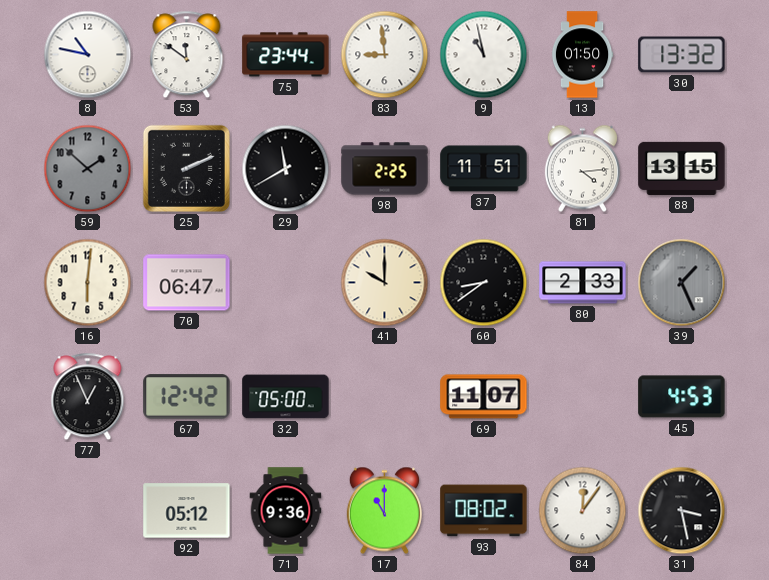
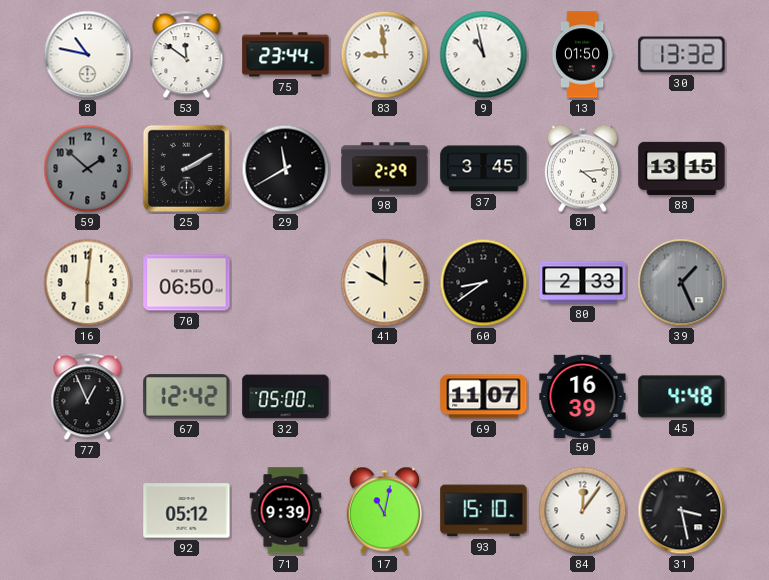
25: 2:11 -> 2:10
98: 2:25 -> 2:29
37: 11:51 -> 3:45
70: 06:47 -> 06:50
50: none -> 16:39
45: 4:53 -> 4:48
71: 9:36 -> 9:39
17: 11:00 -> 11:02
93: 08:02 -> 15:10
